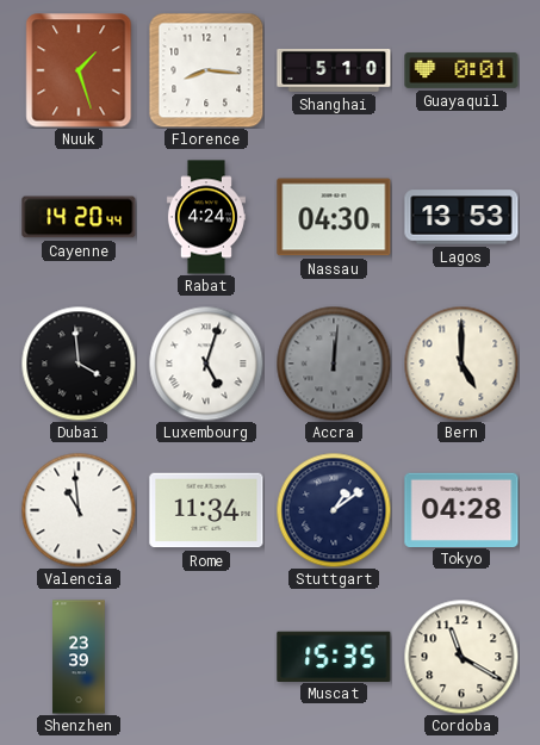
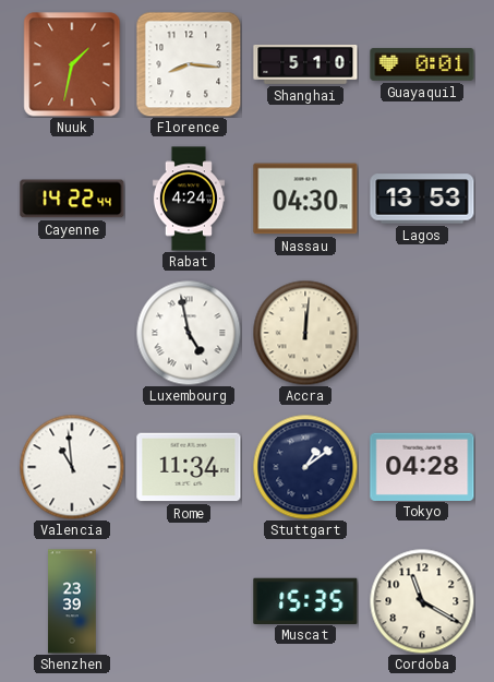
Nuuk: 1:27 -> 1:32
Cayenne: 14:20 -> 14:22
Dubai: 3:59 -> none
Luxembourg: 5:03 -> 4:58
Accra dial: grey -> cream
Bern: 5:00 -> none
